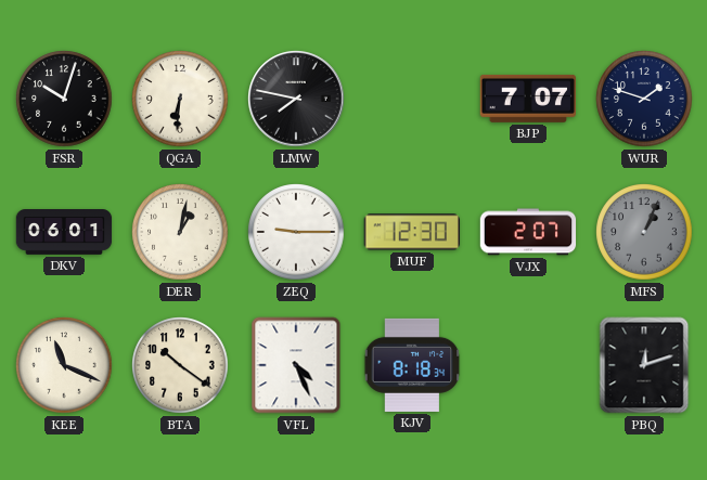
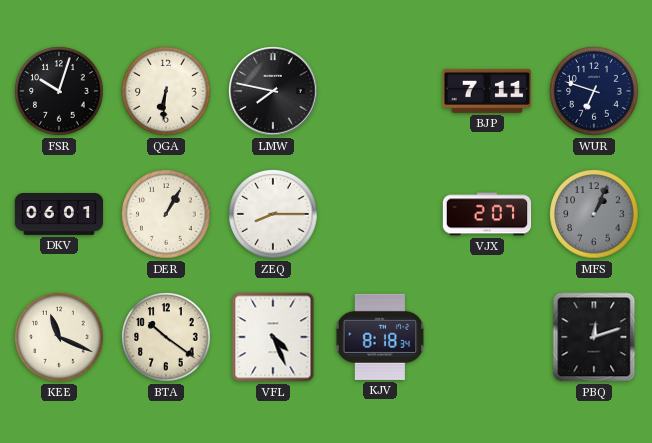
BJP: 7:07 -> 7:11
WUR: 1:48 -> 6:48
DER: 1:02 -> 1:05
ZEQ: 9:15 -> 8:15
MUF: 12:30 -> none
